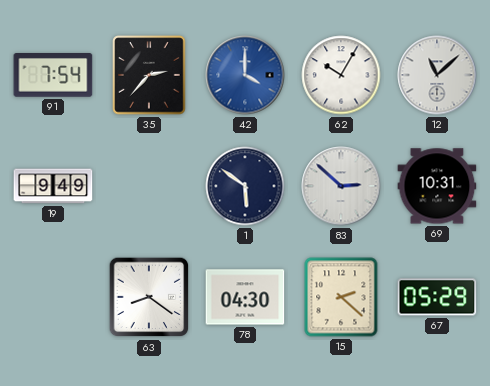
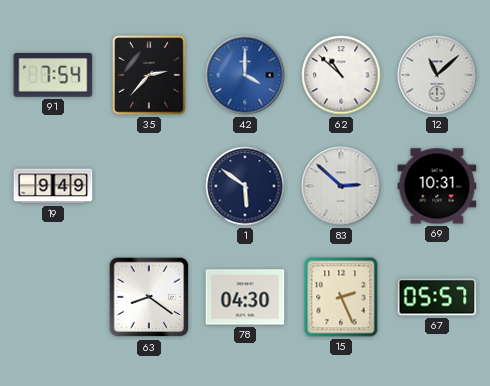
62: 10:05 -> 10:52
15: 2:22 -> 2:26
67: 05:29 -> 05:57
